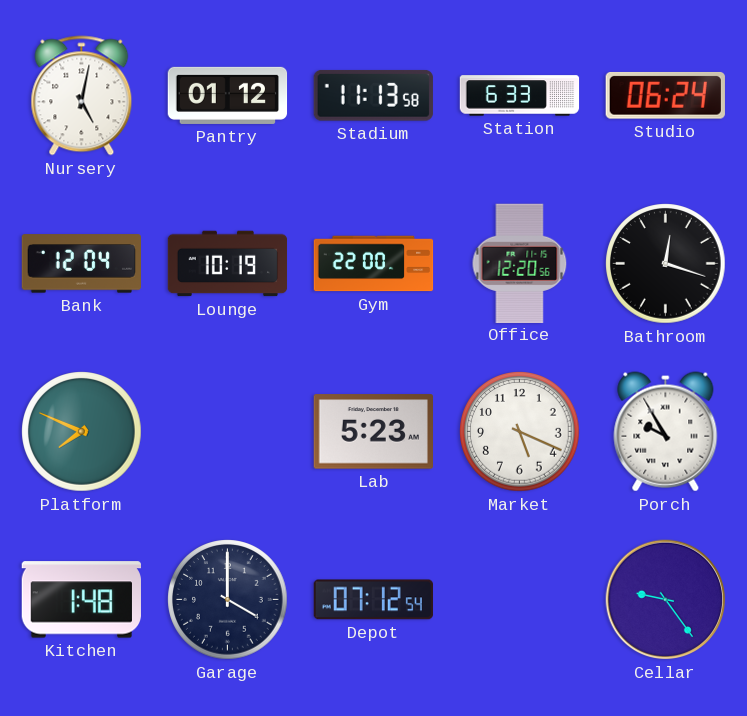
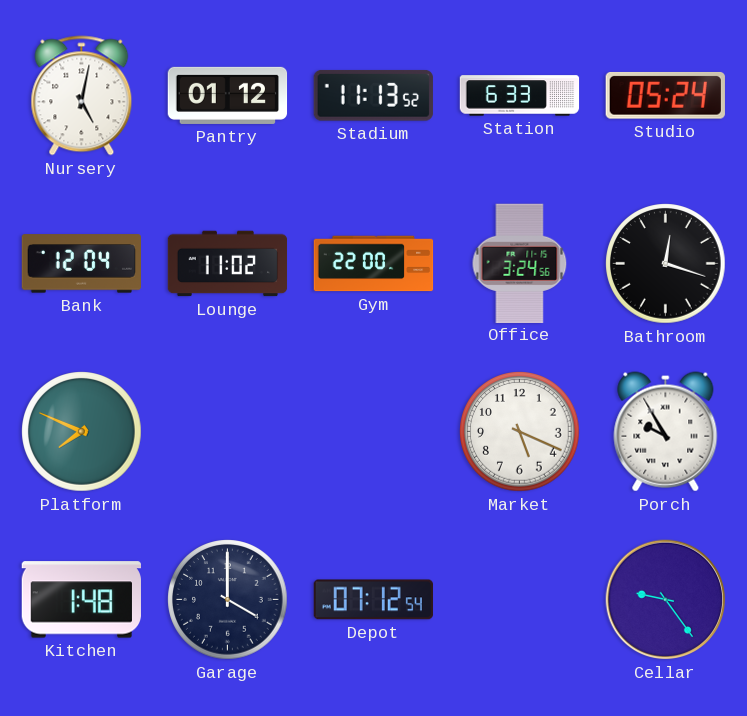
Stadium: 11:13:58 -> 11:13:52
Studio: 06:24 -> 05:24
Lounge: 10:19 -> 11:02
Office: 12:20 -> 3:24
Lab: 5:23 -> none
